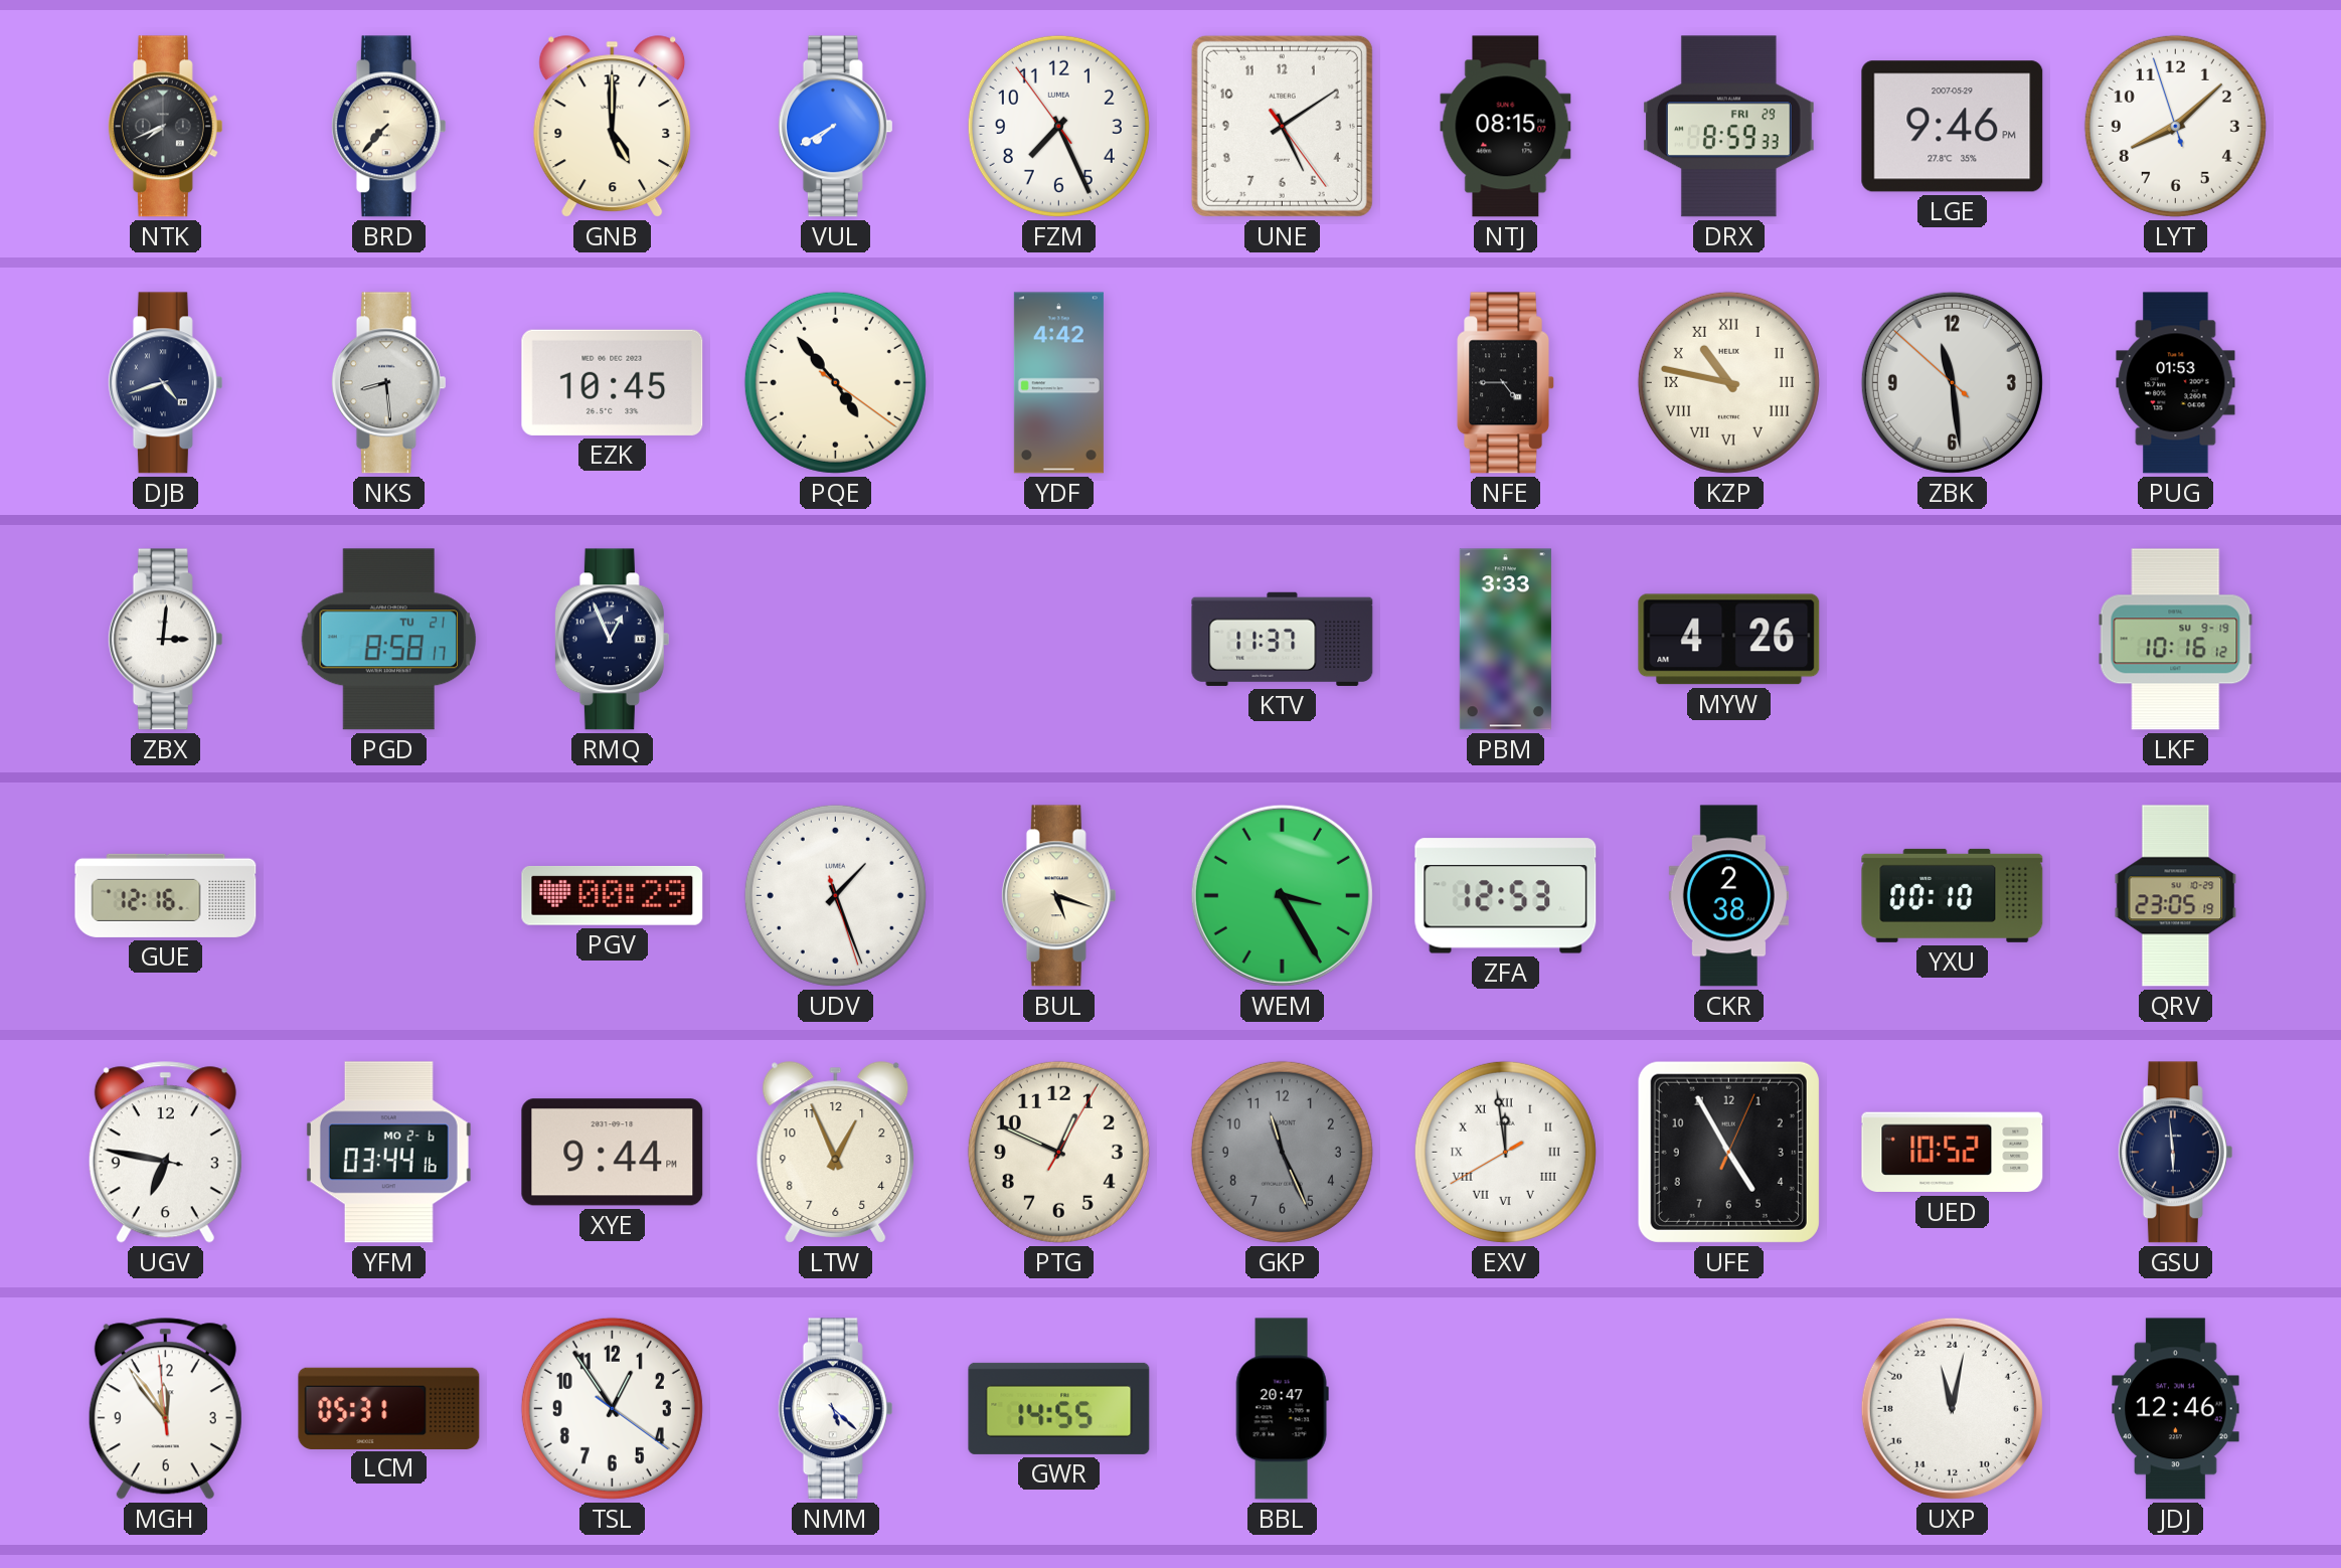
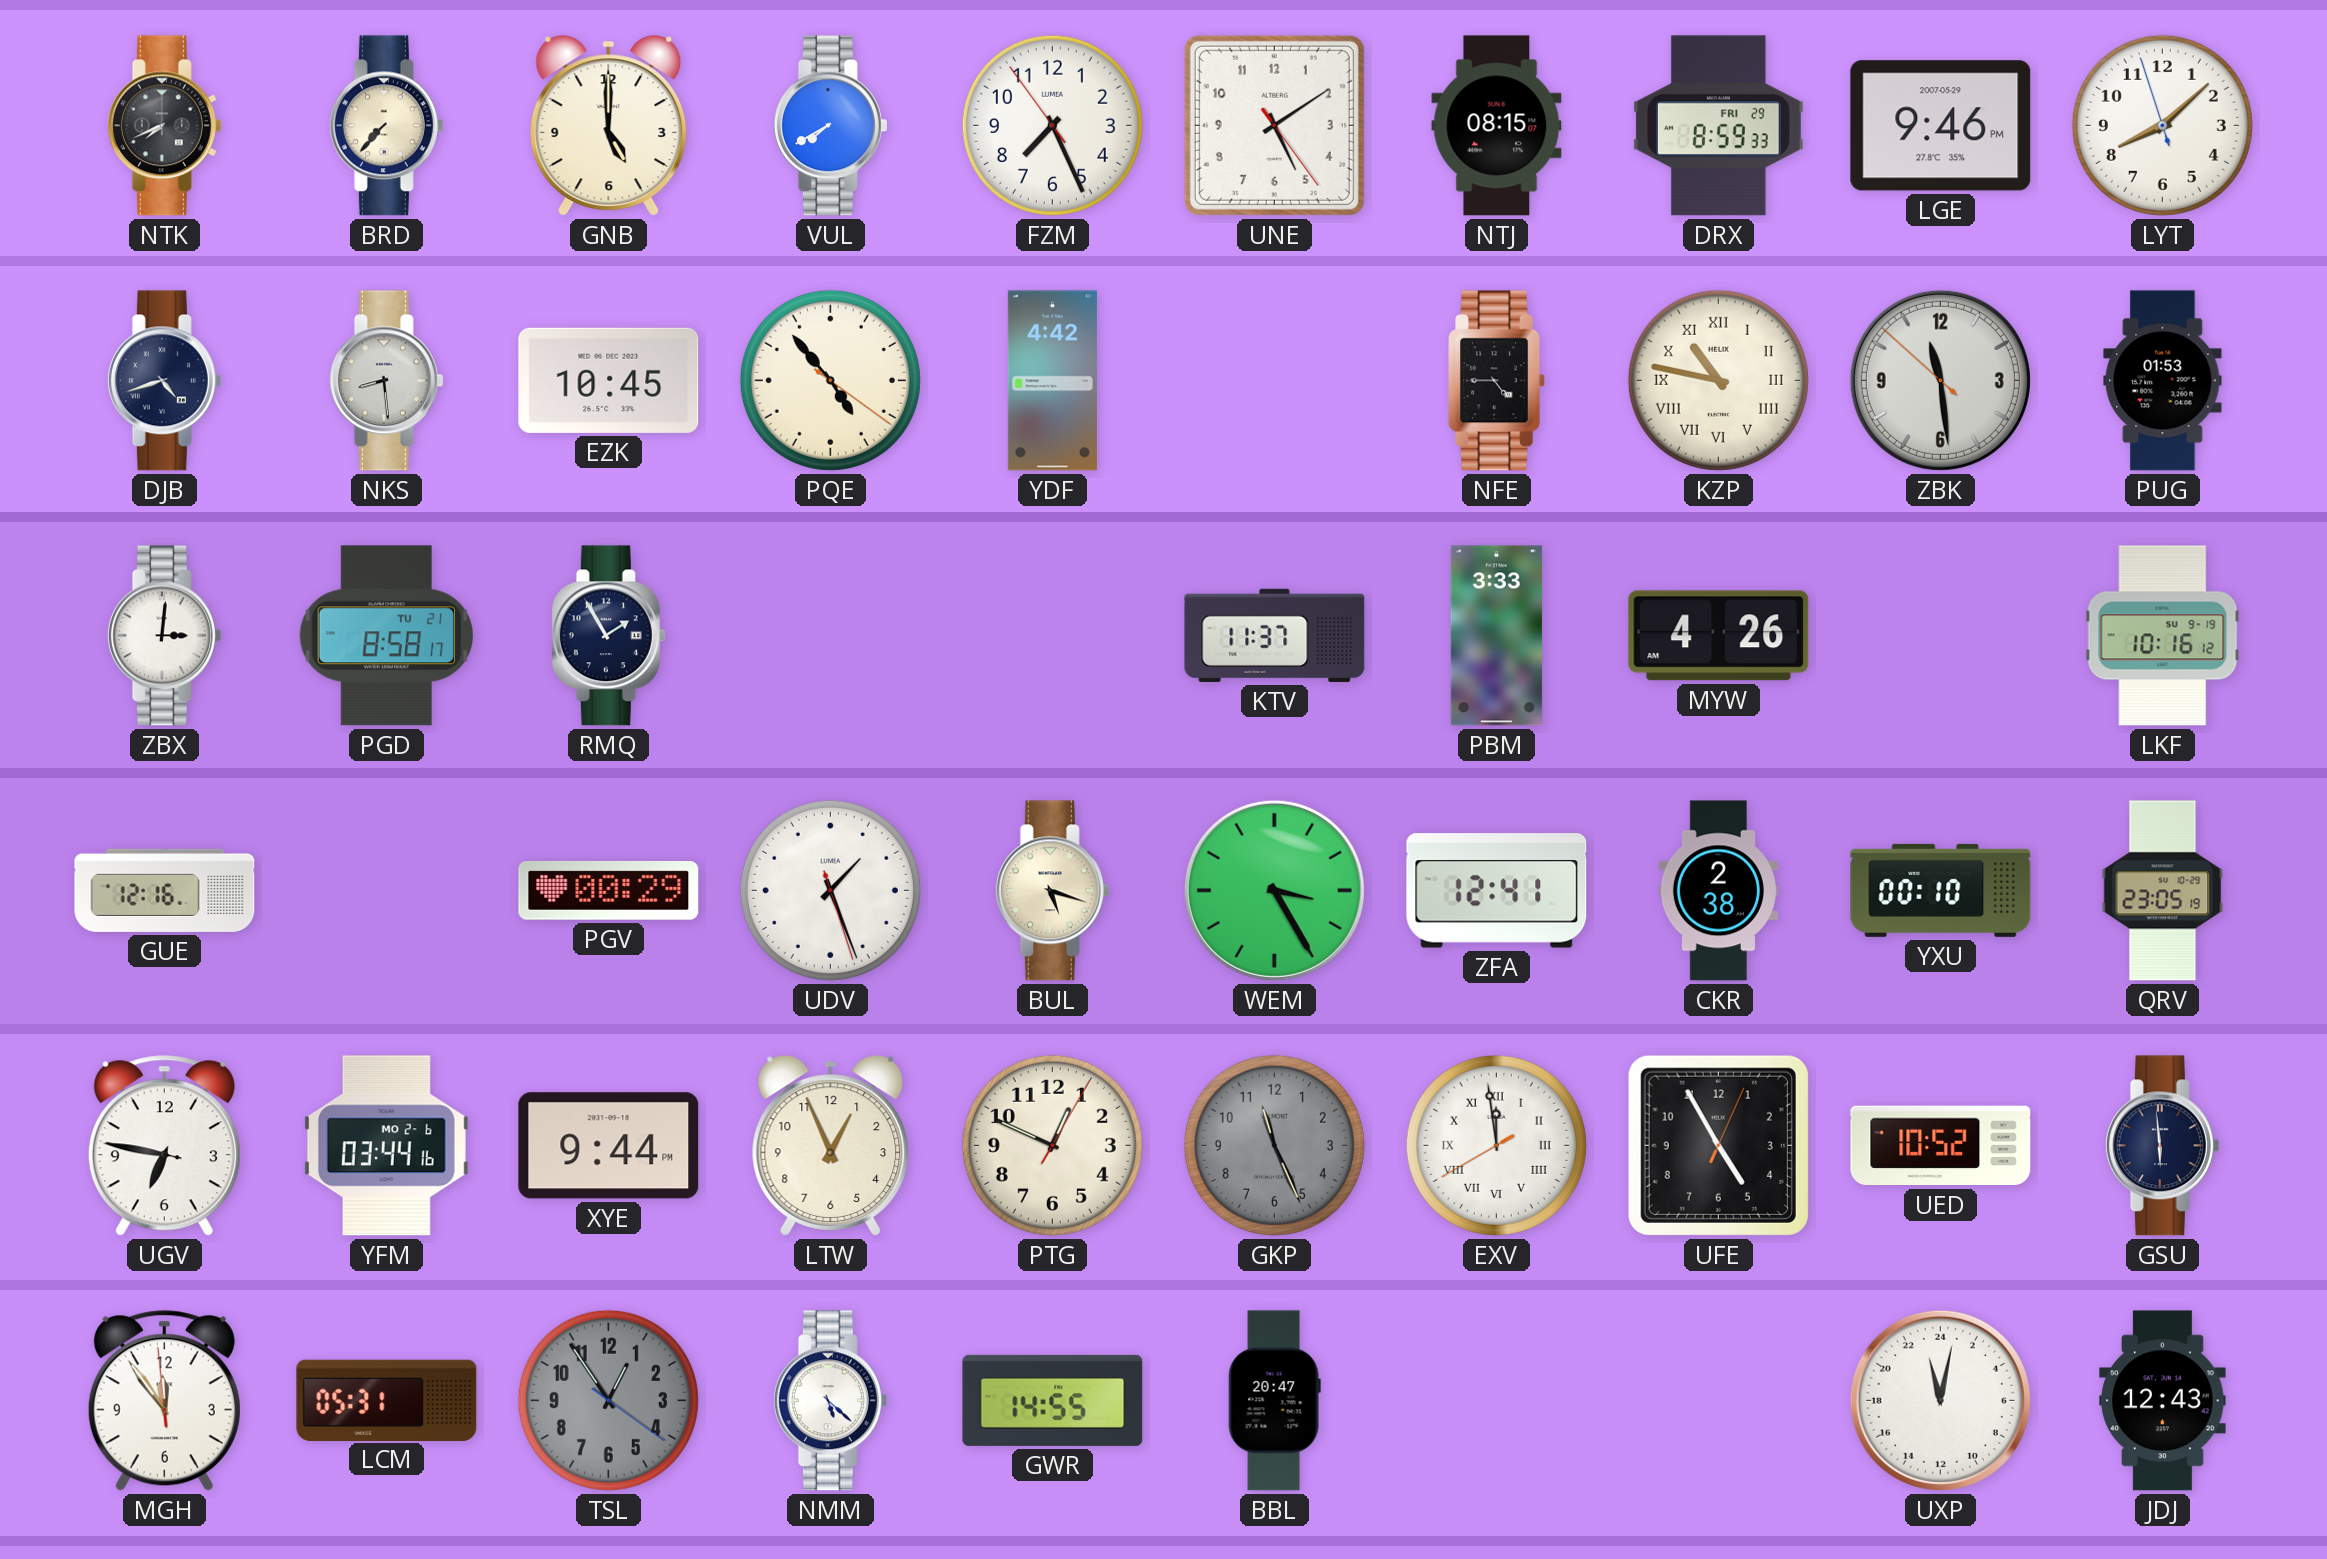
RMQ: 12:56 -> 1:55
ZFA: 12:53 -> 12:41
TSL dial: white -> grey
JDJ: 12:46 -> 12:43
